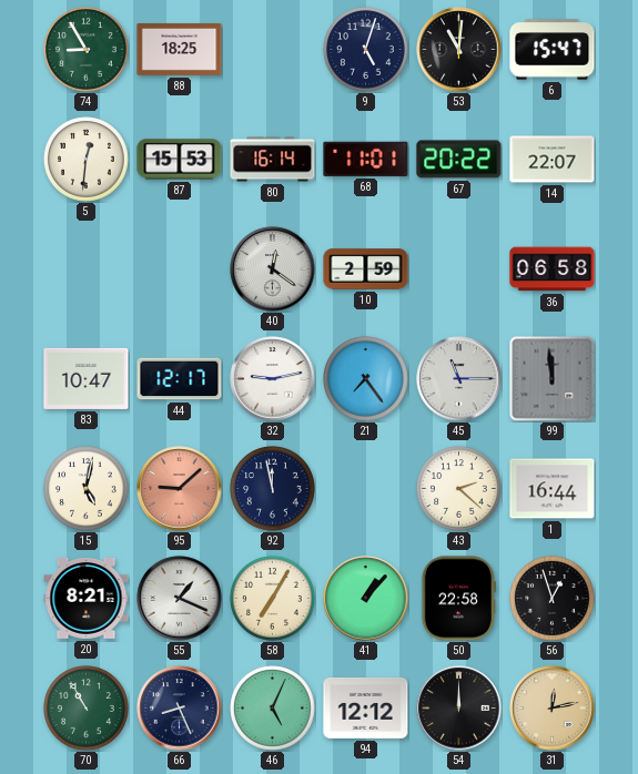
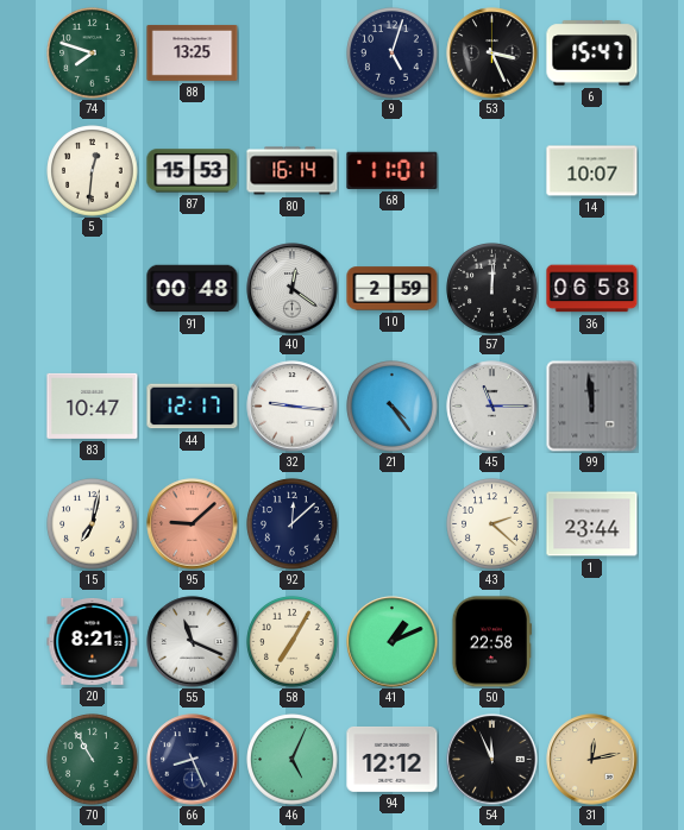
74: 8:55 -> 7:48
88: 18:25 -> 13:25
53: 11:01 -> 3:26
67: 20:22 -> none
14: 22:07 -> 10:07
91: none -> 00:48
57: none -> 12:01
32: 9:13 -> 9:16
21: 7:24 -> 4:24
15: 5:02 -> 7:02
92: 11:58 -> 12:08
1: 16:44 -> 23:44
55: 1:19 -> 11:19
41: 1:07 -> 1:11
56: 12:57 -> none
54: 12:00 -> 11:56
